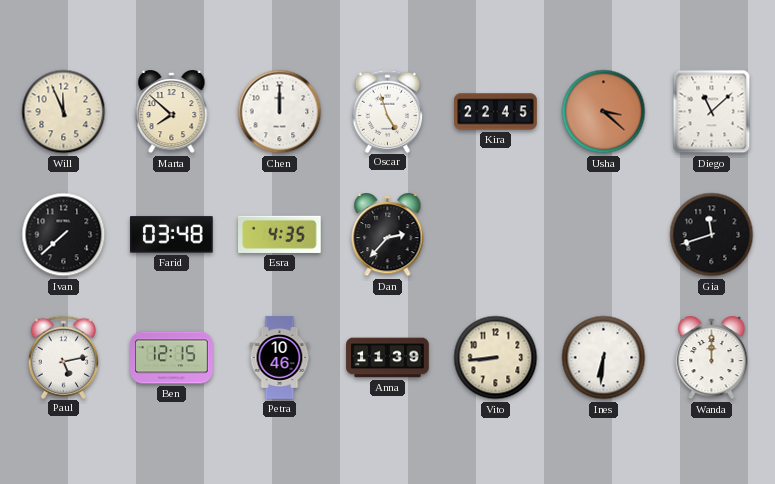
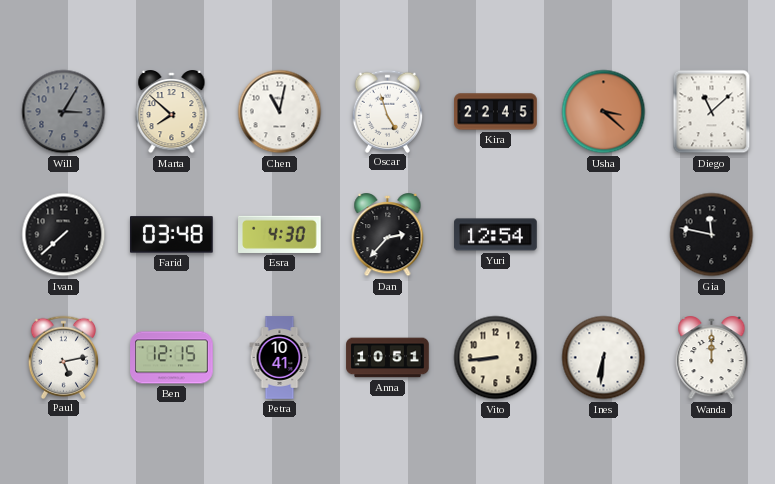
Will: 11:56 -> 3:05
Will dial: cream -> grey
Chen: 12:00 -> 11:02
Esra: 4:35 -> 4:30
Yuri: none -> 12:54
Gia: 11:42 -> 11:47
Petra: 10:46 -> 10:41
Anna: 11:39 -> 10:51
